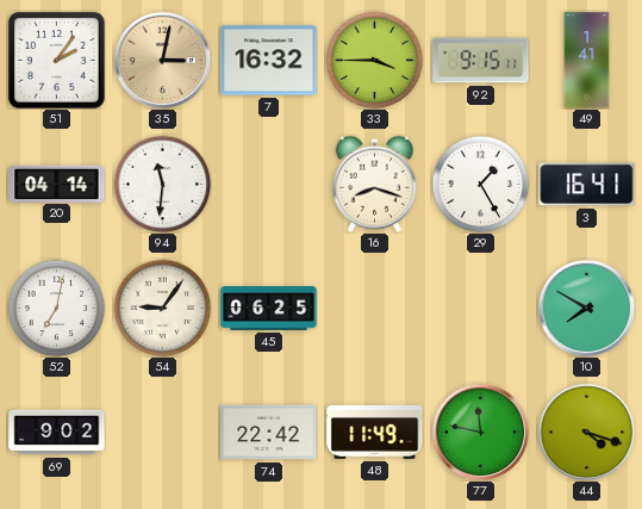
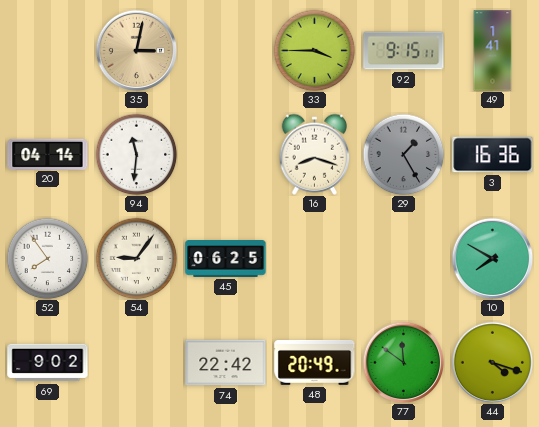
51: 2:06 -> none
7: 16:32 -> none
29 dial: white -> grey
3: 16:41 -> 16:36
52: 7:02 -> 7:54
48: 11:49 -> 20:49
77: 11:47 -> 11:51
